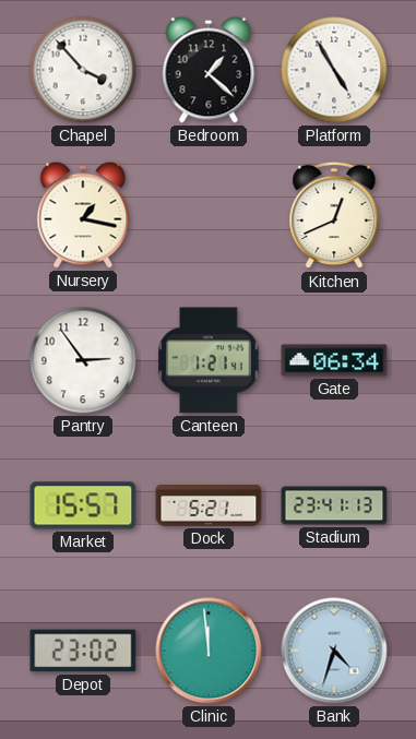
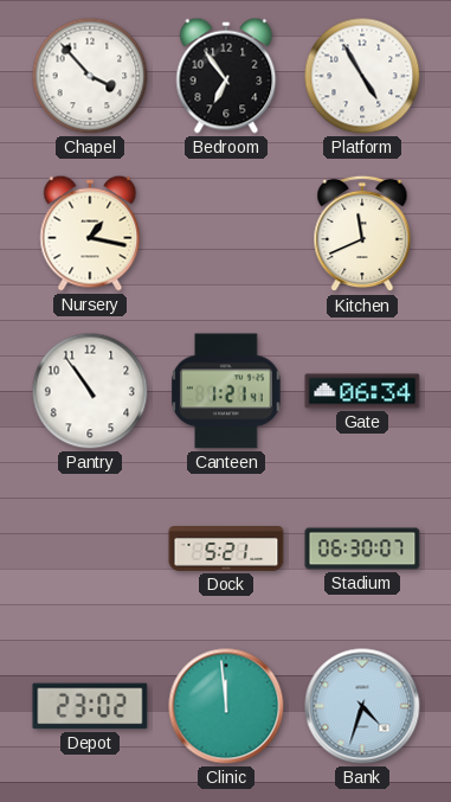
Bedroom: 1:22 -> 6:54
Kitchen: 12:41 -> 11:41
Pantry: 2:54 -> 10:54
Market: 15:57 -> none
Stadium: 23:41 -> 06:30
